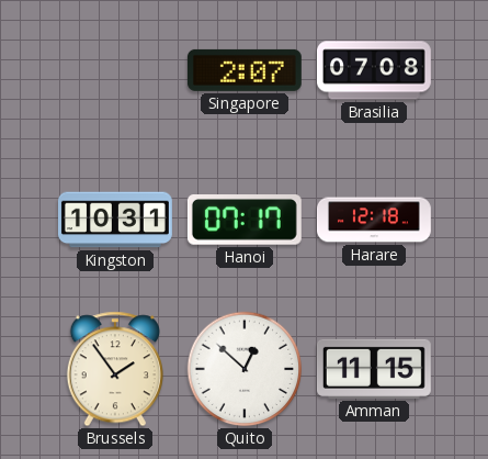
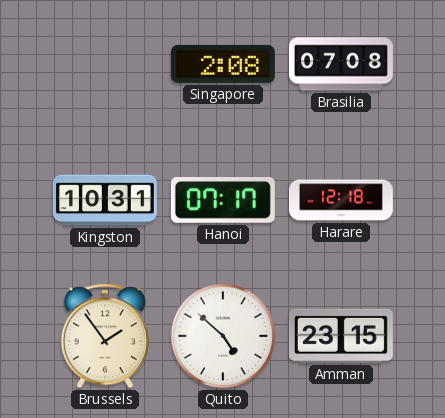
Singapore: 2:07 -> 2:08
Quito: 12:52 -> 4:52
Amman: 11:15 -> 23:15
